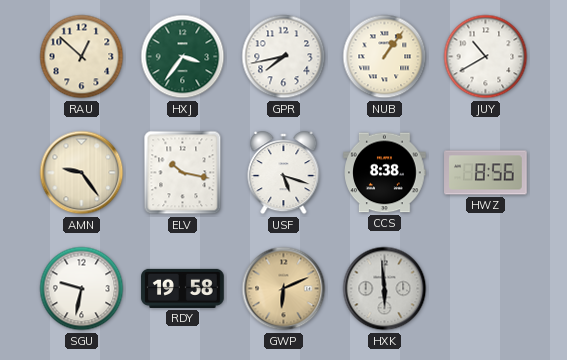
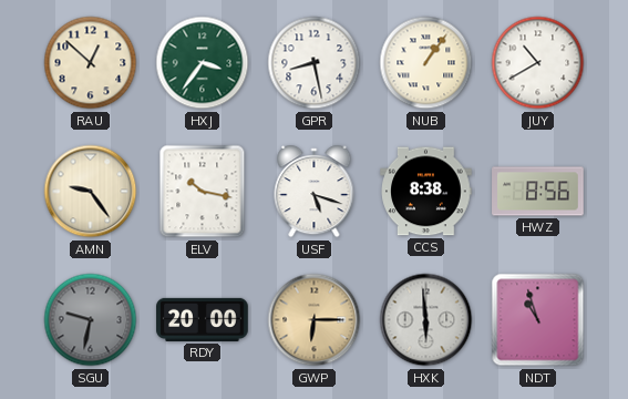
GPR: 7:43 -> 8:28
SGU dial: white -> grey
RDY: 19:58 -> 20:00
GWP: 6:11 -> 6:15
NDT: none -> 10:57
